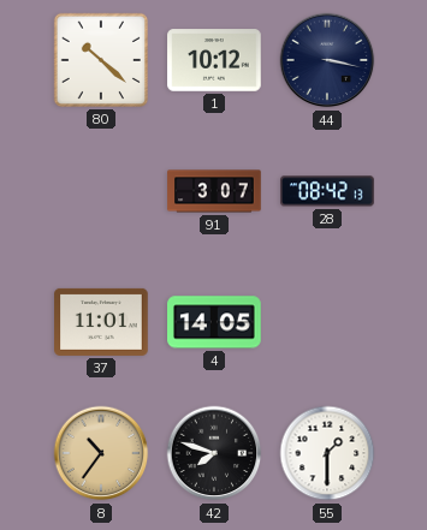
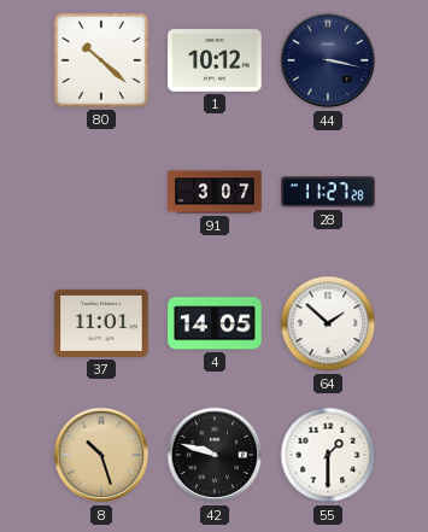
28: 08:42 -> 11:27
64: none -> 1:52
8: 10:36 -> 10:27
42: 7:48 -> 9:48
